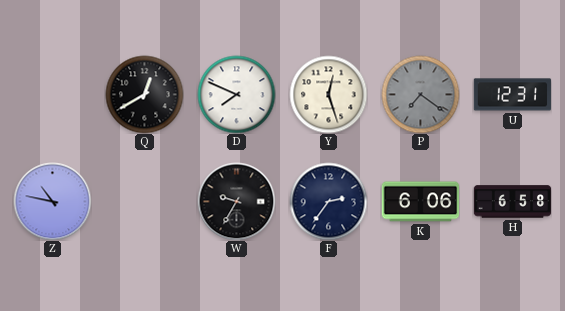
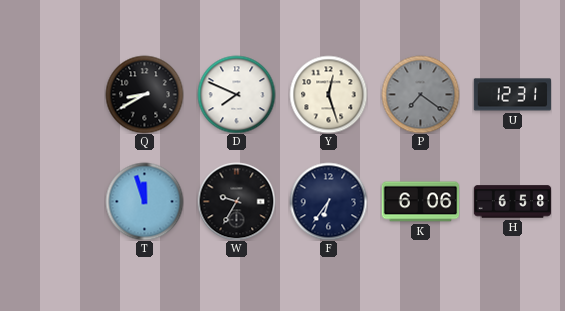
Q: 12:40 -> 8:40
Z: 10:47 -> none
T: none -> 11:57
F: 2:36 -> 6:36
